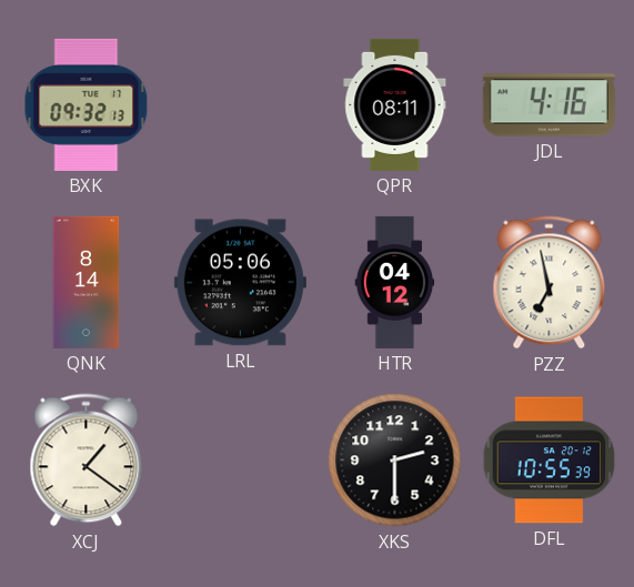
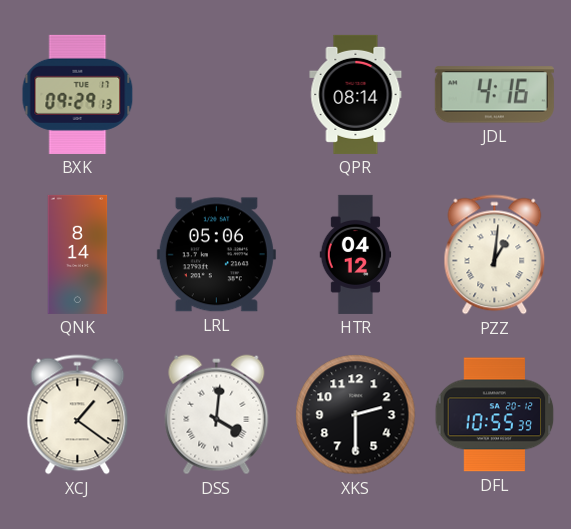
BXK: 09:32 -> 09:29
QPR: 08:11 -> 08:14
PZZ: 6:58 -> 1:01
DSS: none -> 4:01
